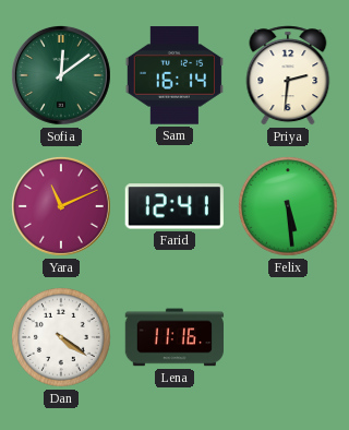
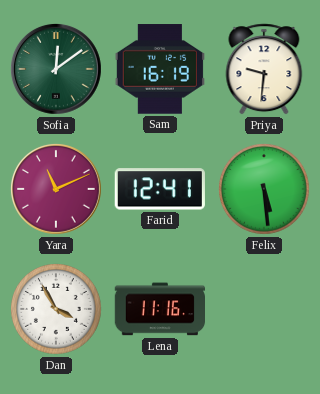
Sam: 16:14 -> 16:19
Priya: 2:31 -> 9:31
Dan: 4:21 -> 3:55
